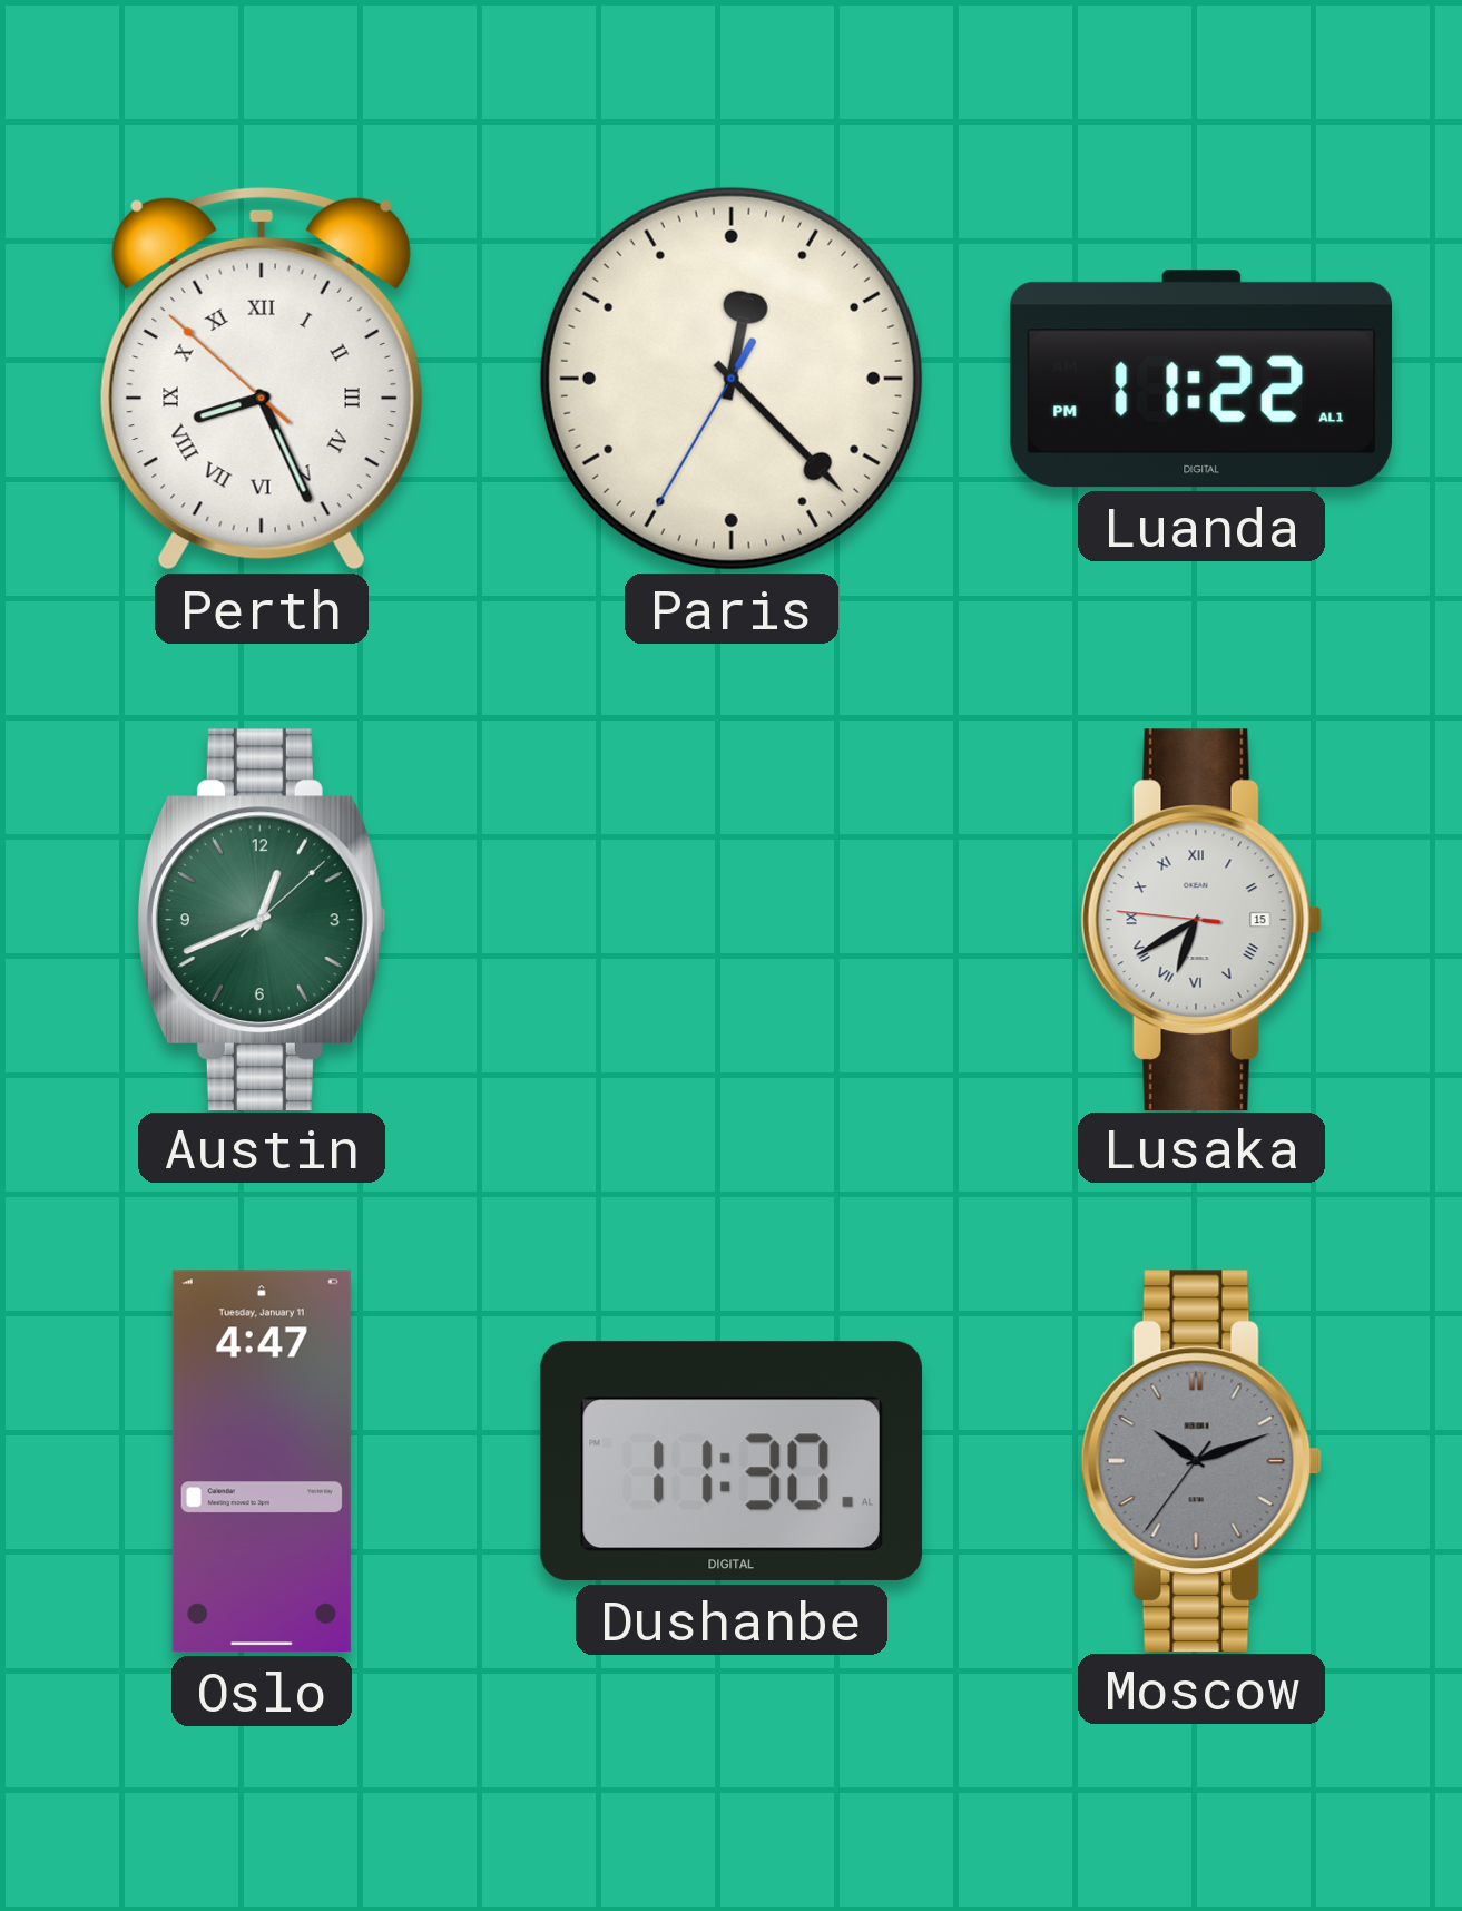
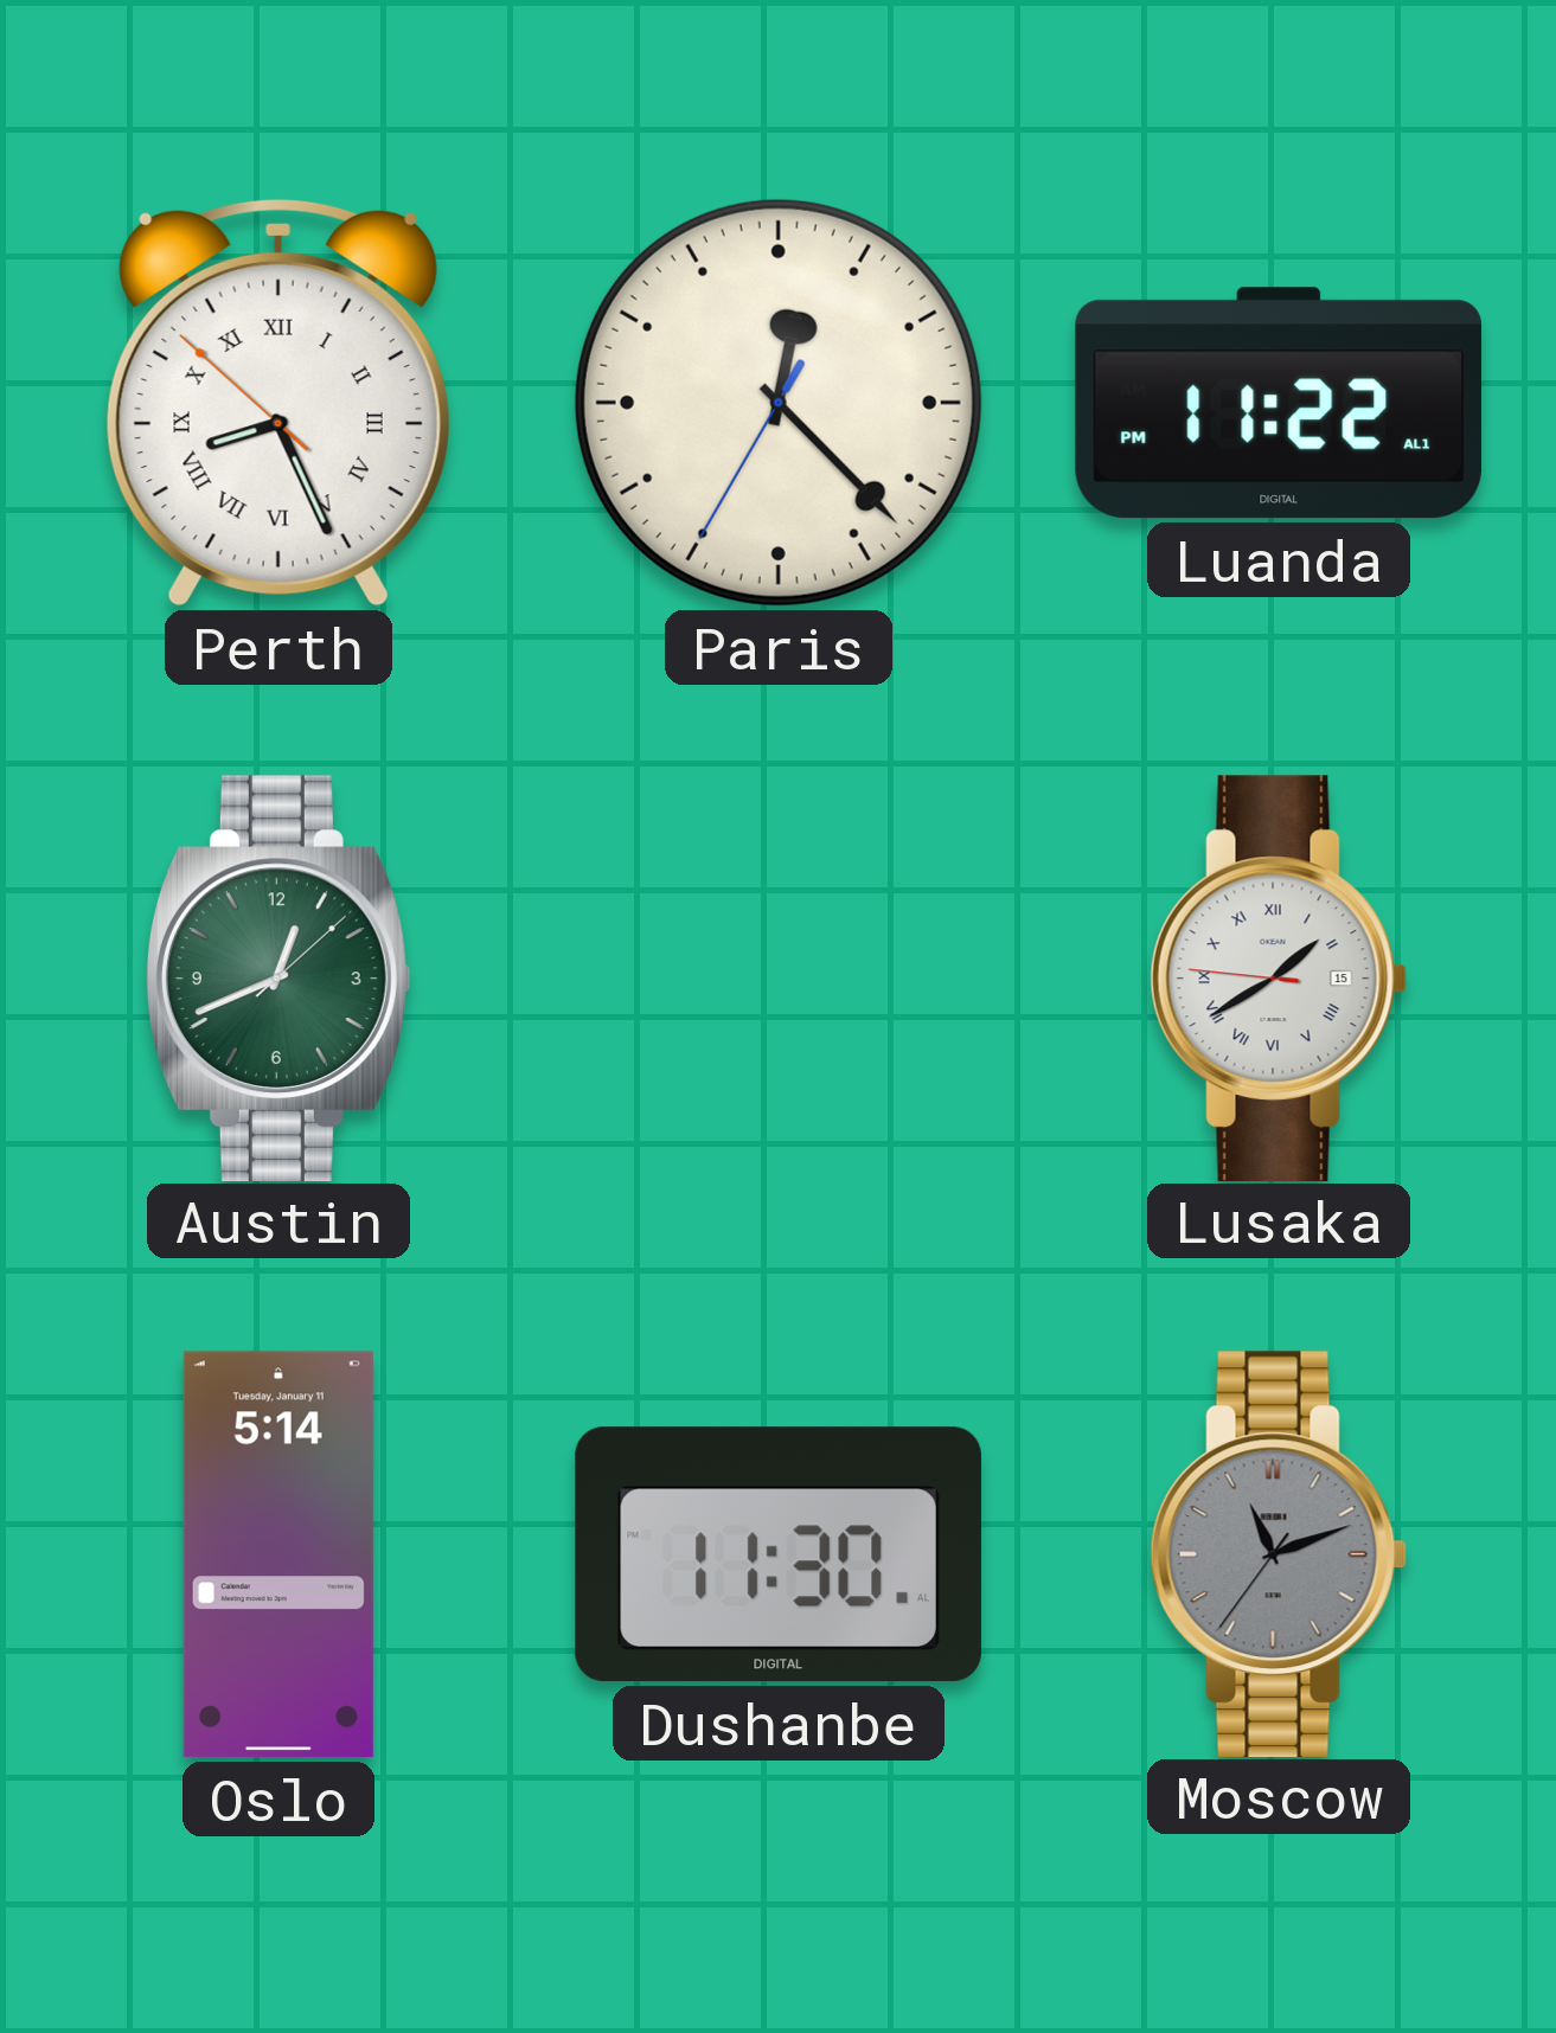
Lusaka: 6:39 -> 1:39
Oslo: 4:47 -> 5:14
Moscow: 10:11 -> 11:11
